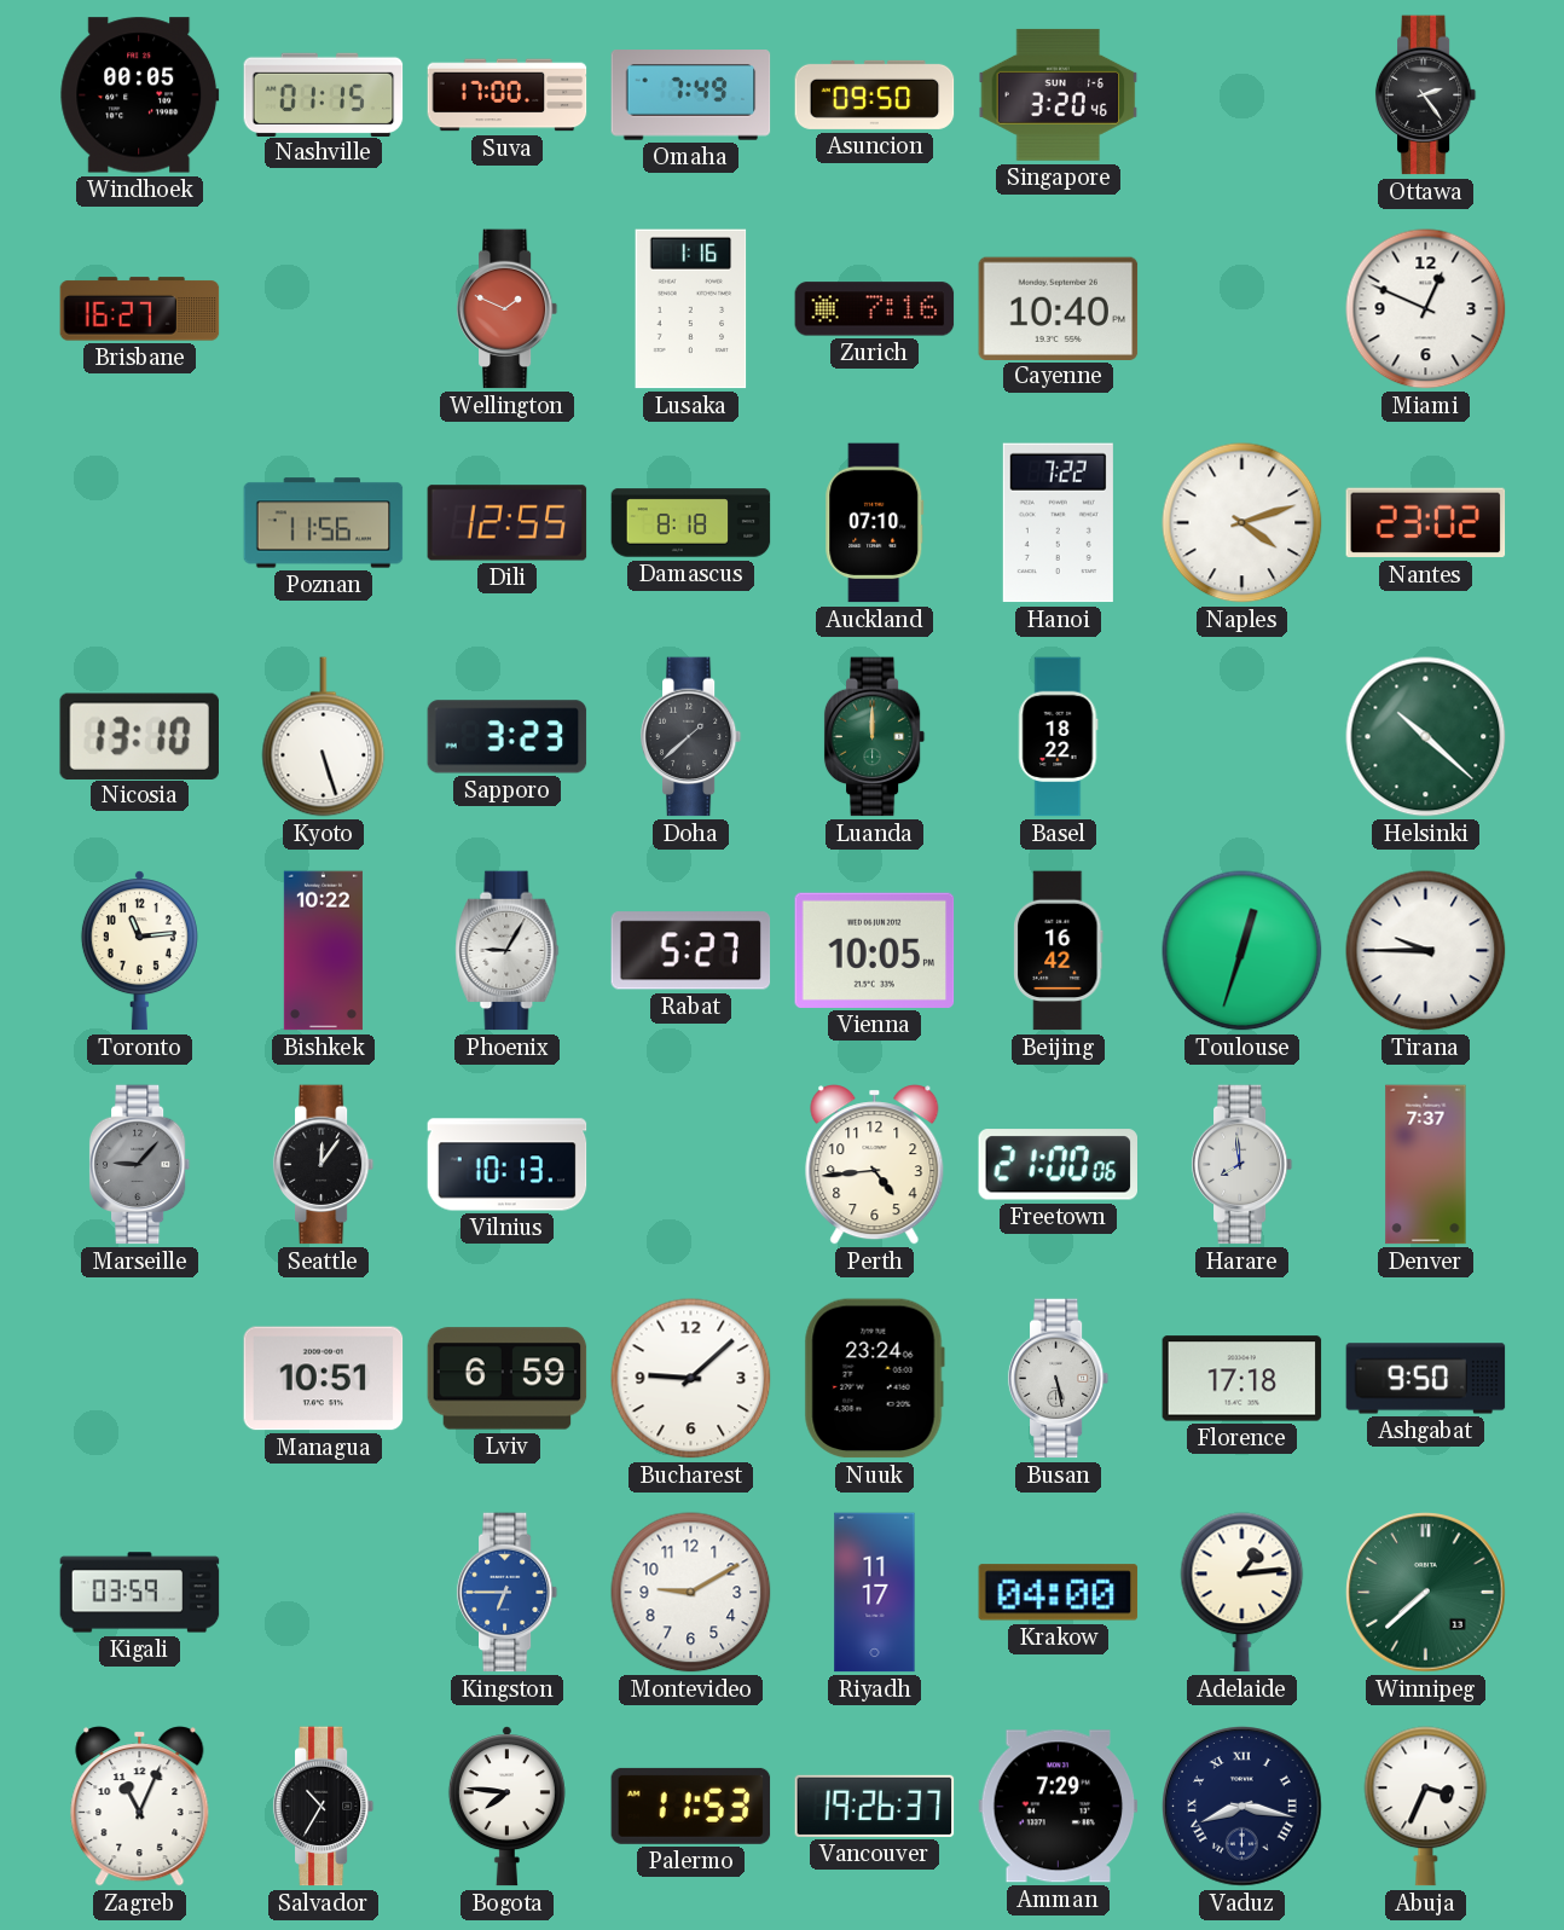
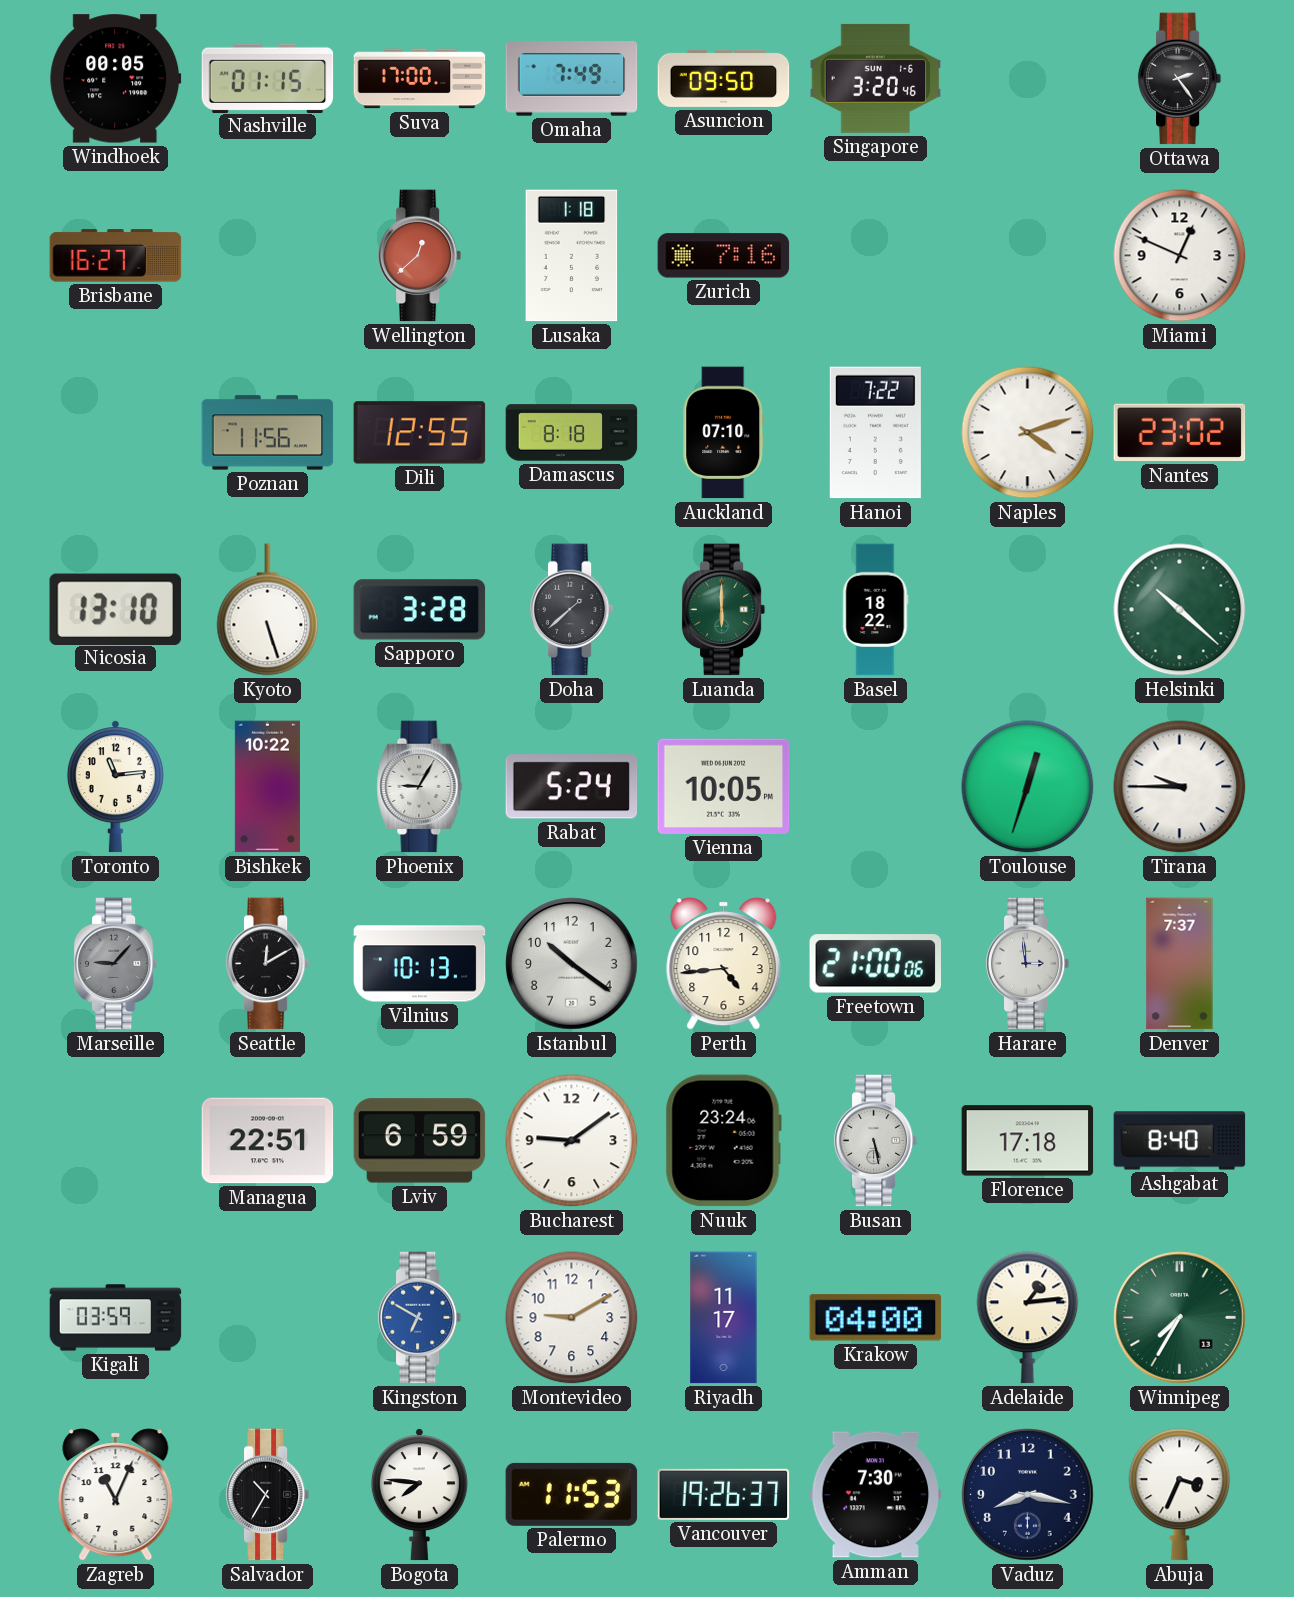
Wellington: 1:49 -> 12:38
Lusaka: 1:16 -> 1:18
Cayenne: 10:40 -> none
Sapporo: 3:23 -> 3:28
Luanda: 12:00 -> 6:00
Rabat: 5:27 -> 5:24
Beijing: 16:42 -> none
Seattle: 12:06 -> 12:10
Istanbul: none -> 10:21
Harare: 7:59 -> 2:59
Managua: 10:51 -> 22:51
Bucharest: 9:08 -> 9:09
Ashgabat: 9:50 -> 8:40
Kingston: 6:45 -> 6:50
Winnipeg: 7:38 -> 7:35
Amman: 7:29 -> 7:30
Vaduz numerals: Roman -> Arabic
